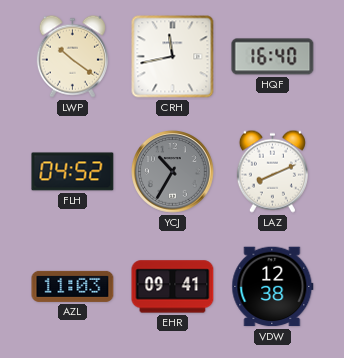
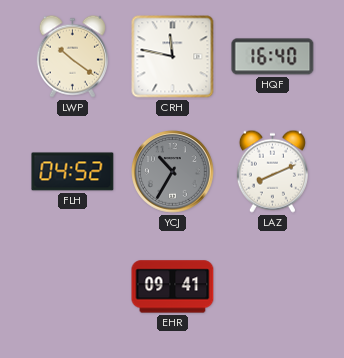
CRH: 11:43 -> 11:47
AZL: 11:03 -> none
VDW: 12:38 -> none
